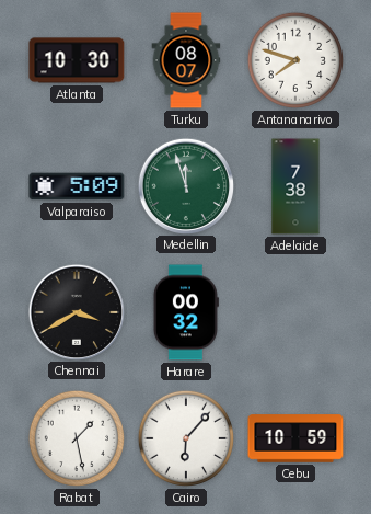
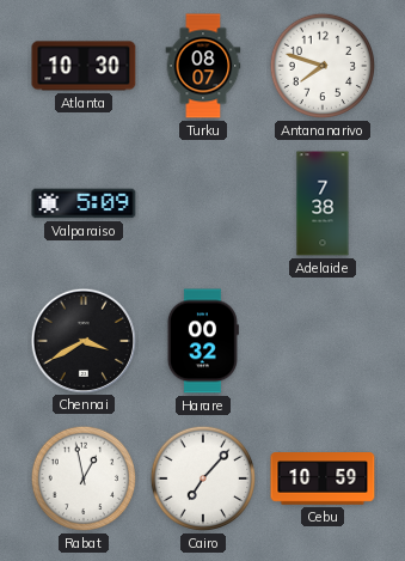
Medellin: 11:57 -> none
Rabat: 1:28 -> 12:58
Cairo: 6:07 -> 7:07
